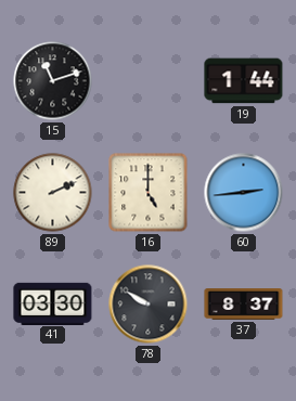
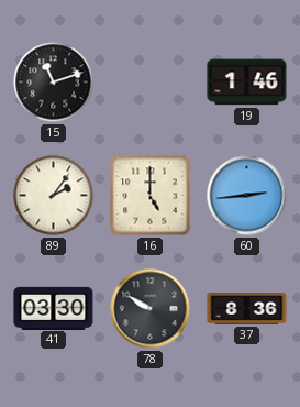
19: 1:44 -> 1:46
89: 2:11 -> 2:06
37: 8:37 -> 8:36
